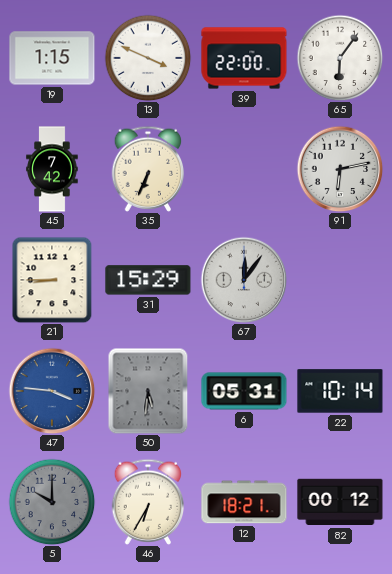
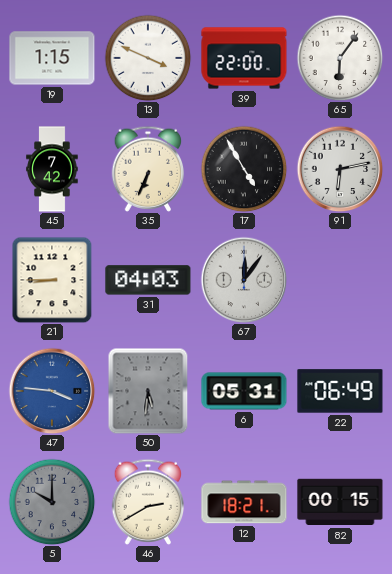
17: none -> 4:55
31: 15:29 -> 04:03
22: 10:14 -> 06:49
46: 6:35 -> 2:40
82: 00:12 -> 00:15
